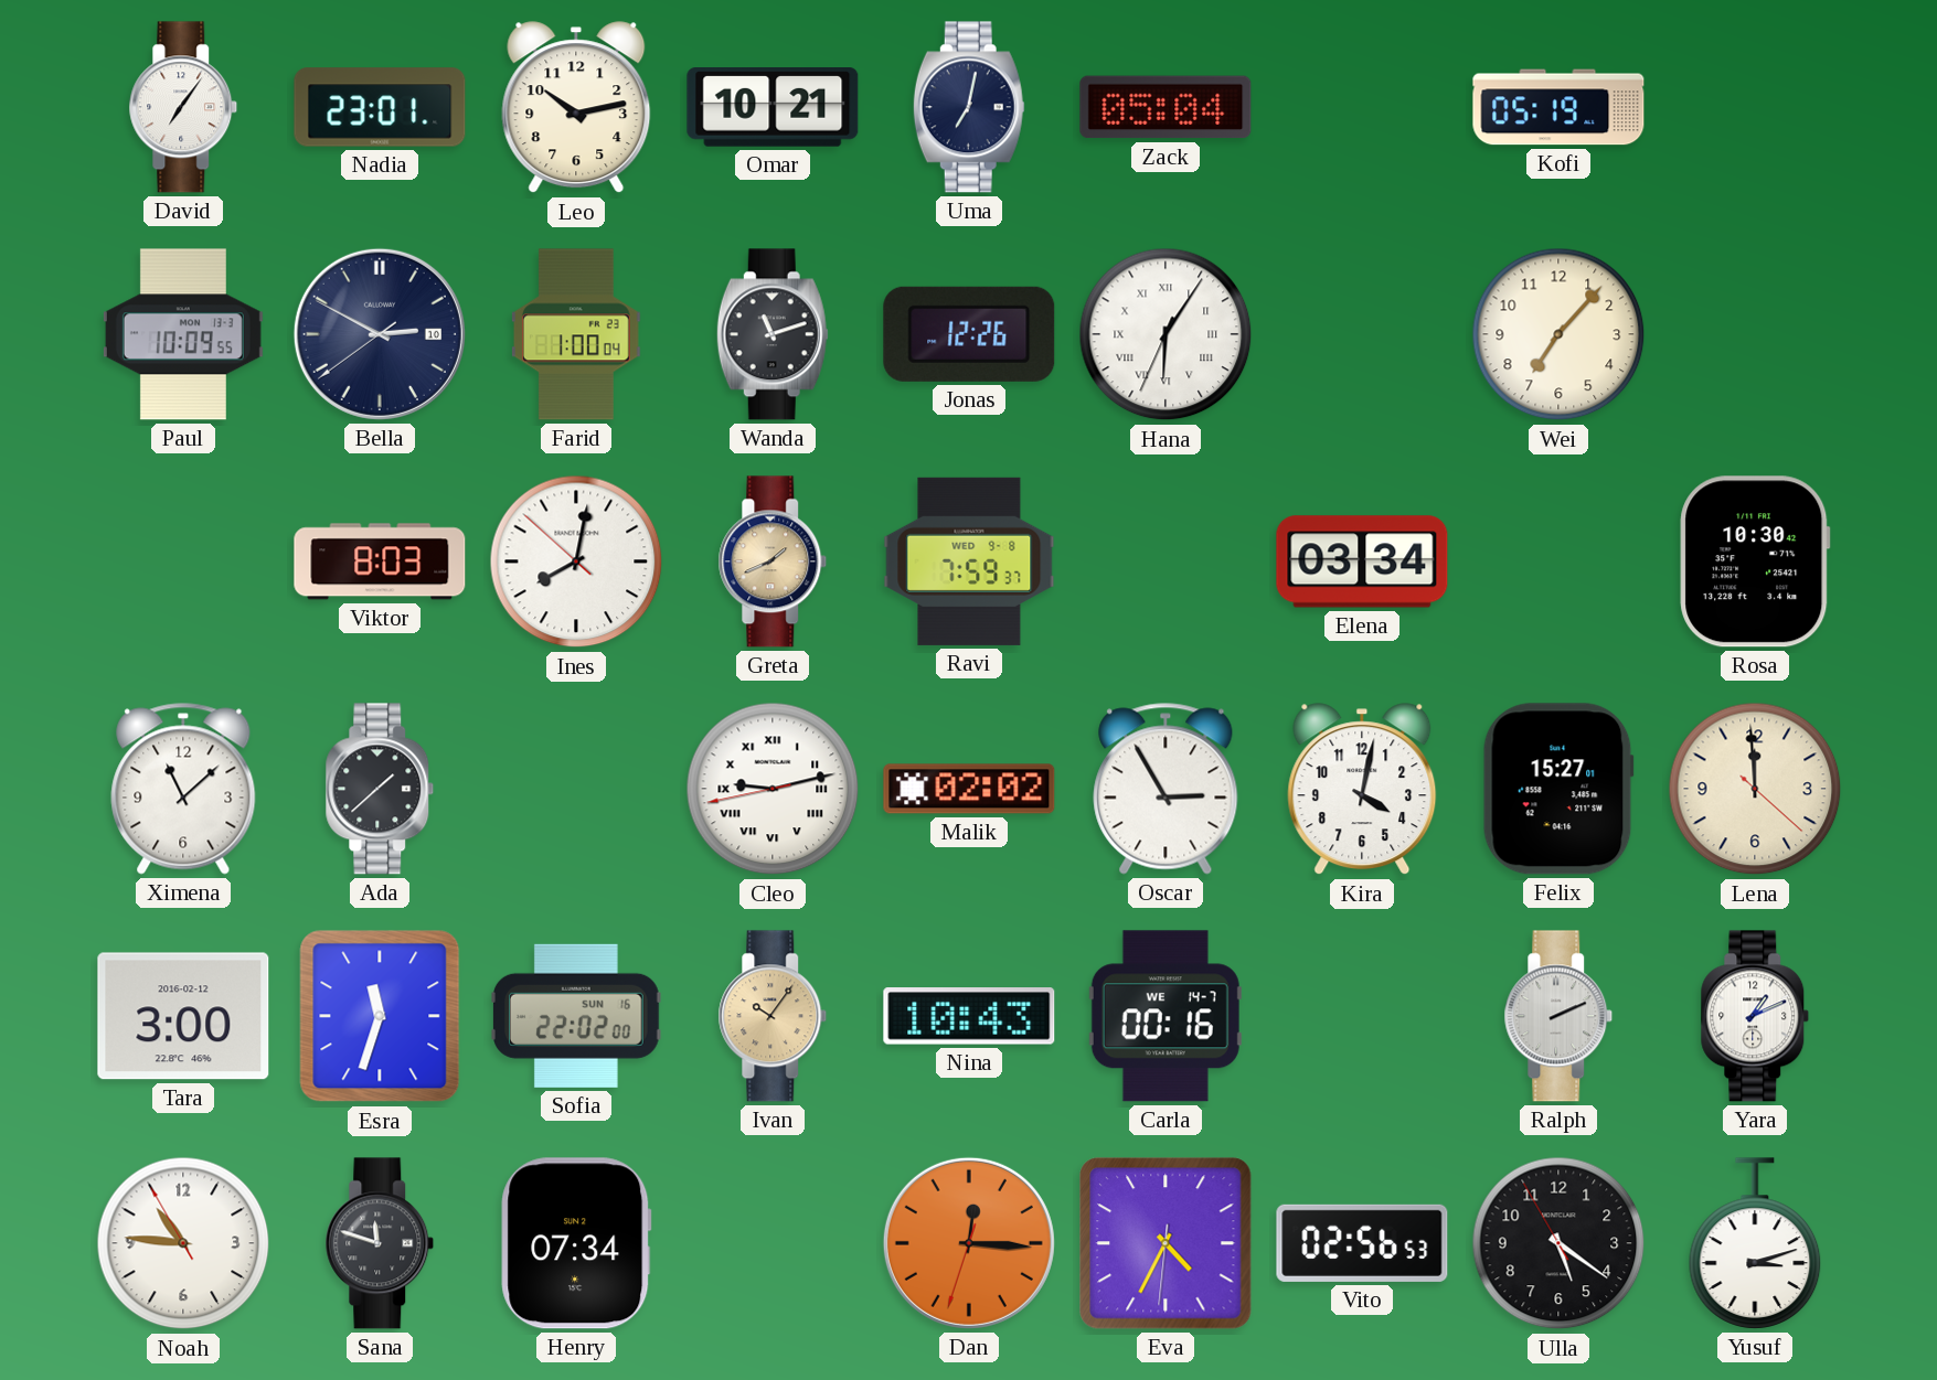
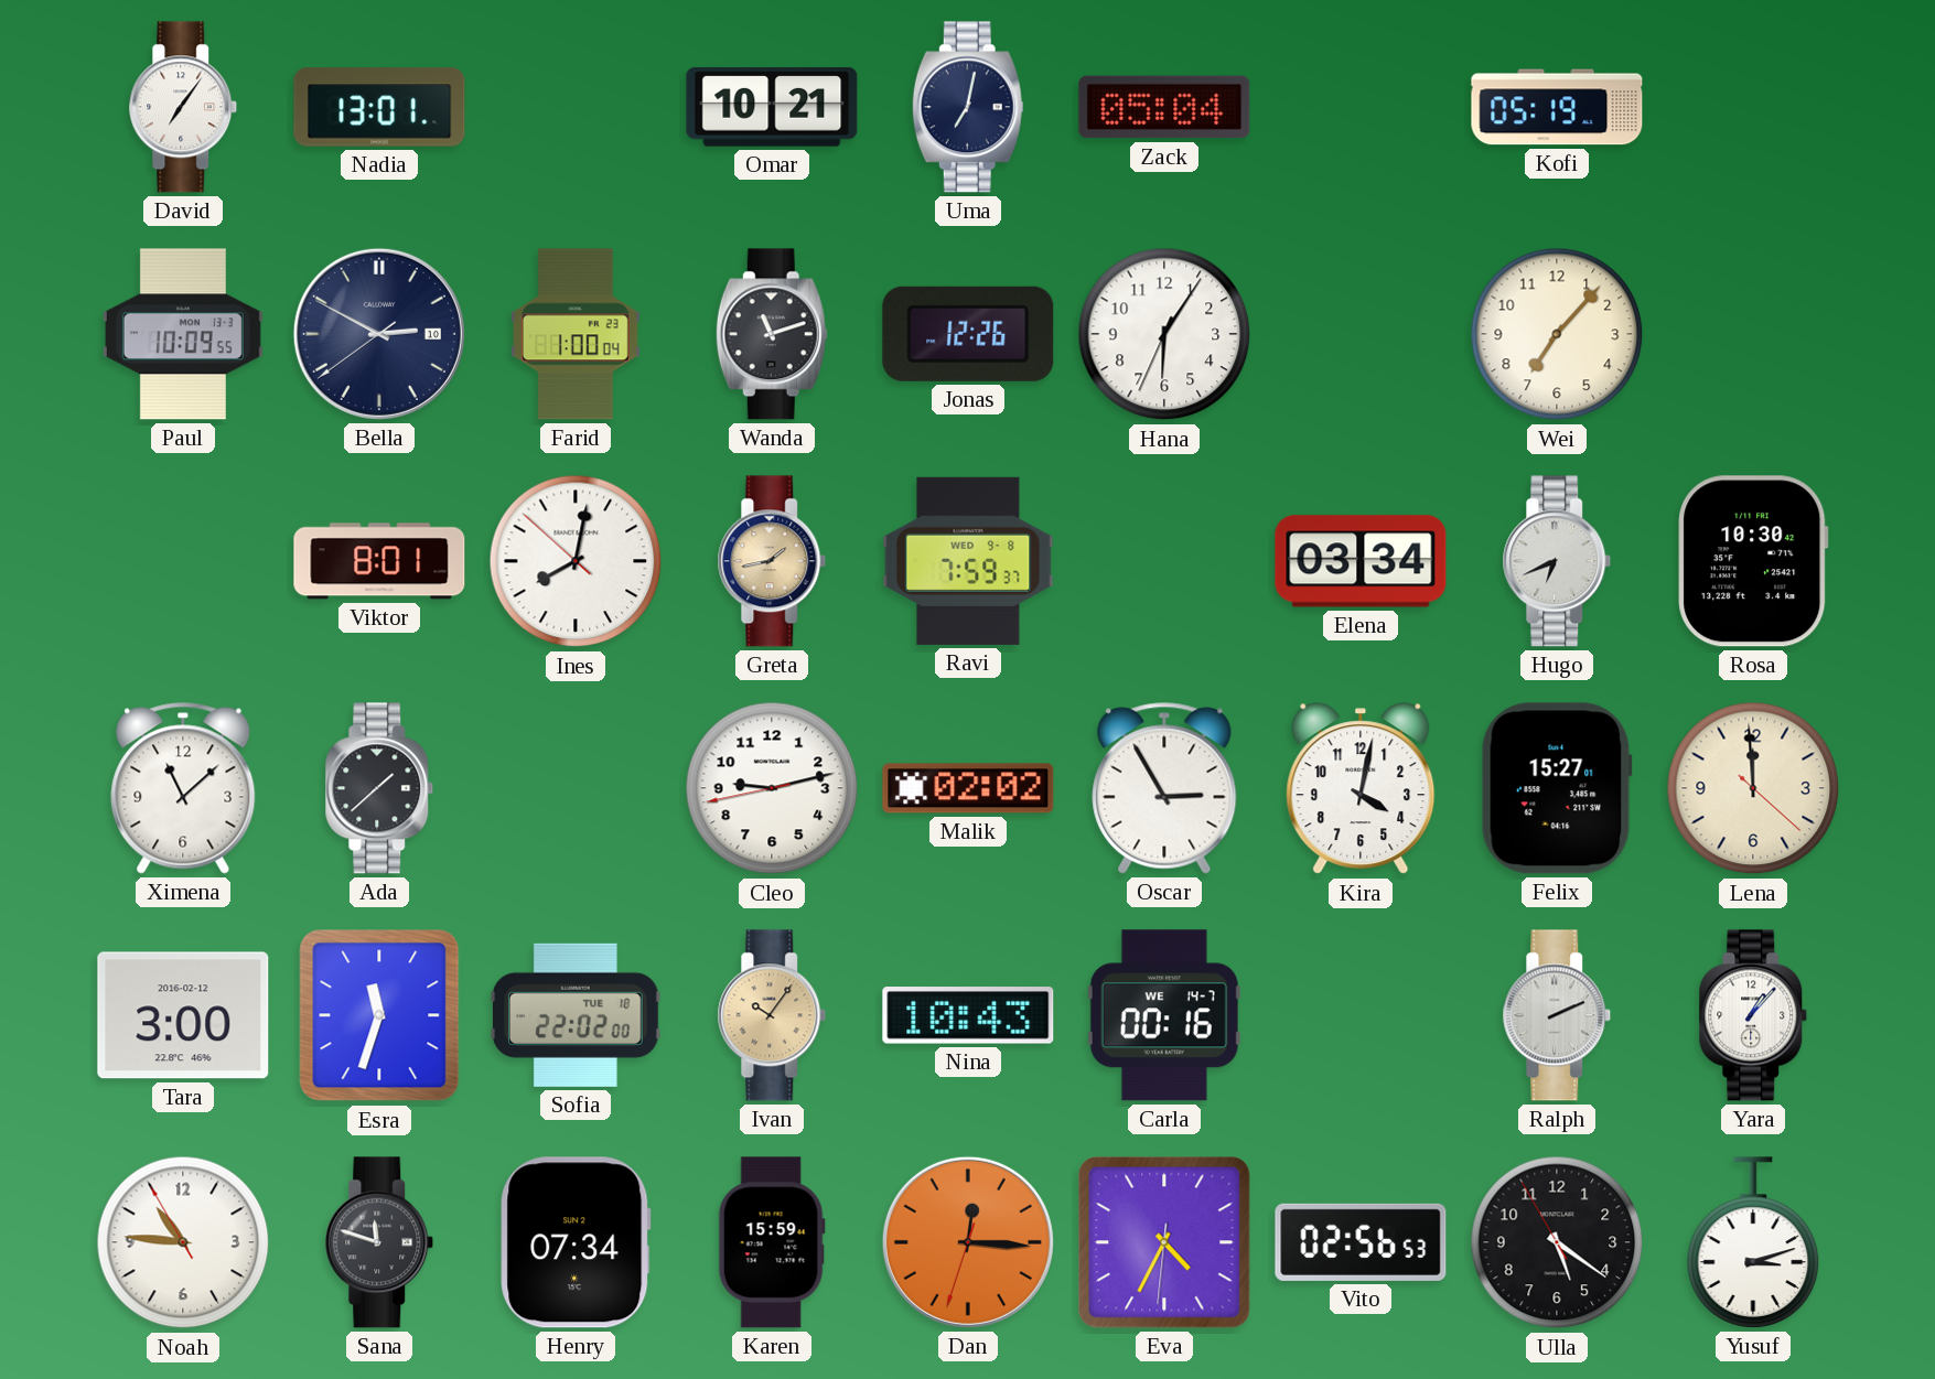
Nadia: 23:01 -> 13:01
Leo: 10:13 -> none
Hana numerals: Roman -> Arabic
Viktor: 8:03 -> 8:01
Greta: 1:41 -> 1:43
Hugo: none -> 6:41
Cleo numerals: Roman -> Arabic
Sofia date: SUN 16 -> TUE 18
Yara: 1:11 -> 1:07
Karen: none -> 15:59
